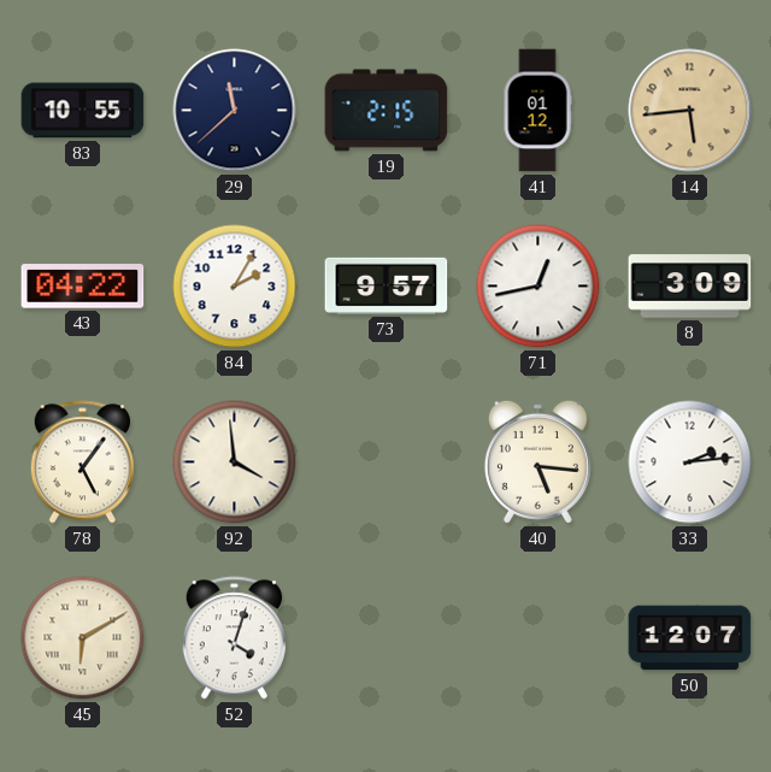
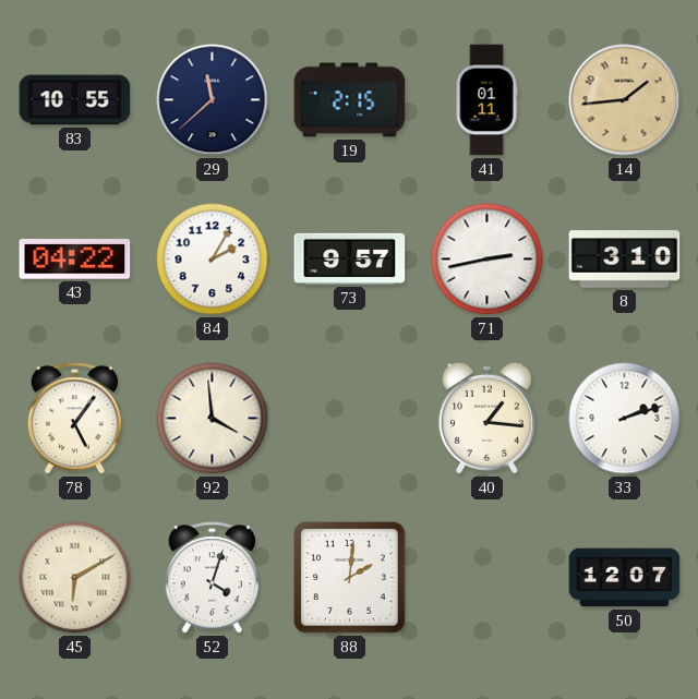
41: 01:12 -> 01:11
14: 5:44 -> 1:44
71: 12:43 -> 2:43
8: 3:09 -> 3:10
40: 5:16 -> 1:16
33: 2:14 -> 2:12
88: none -> 2:01
